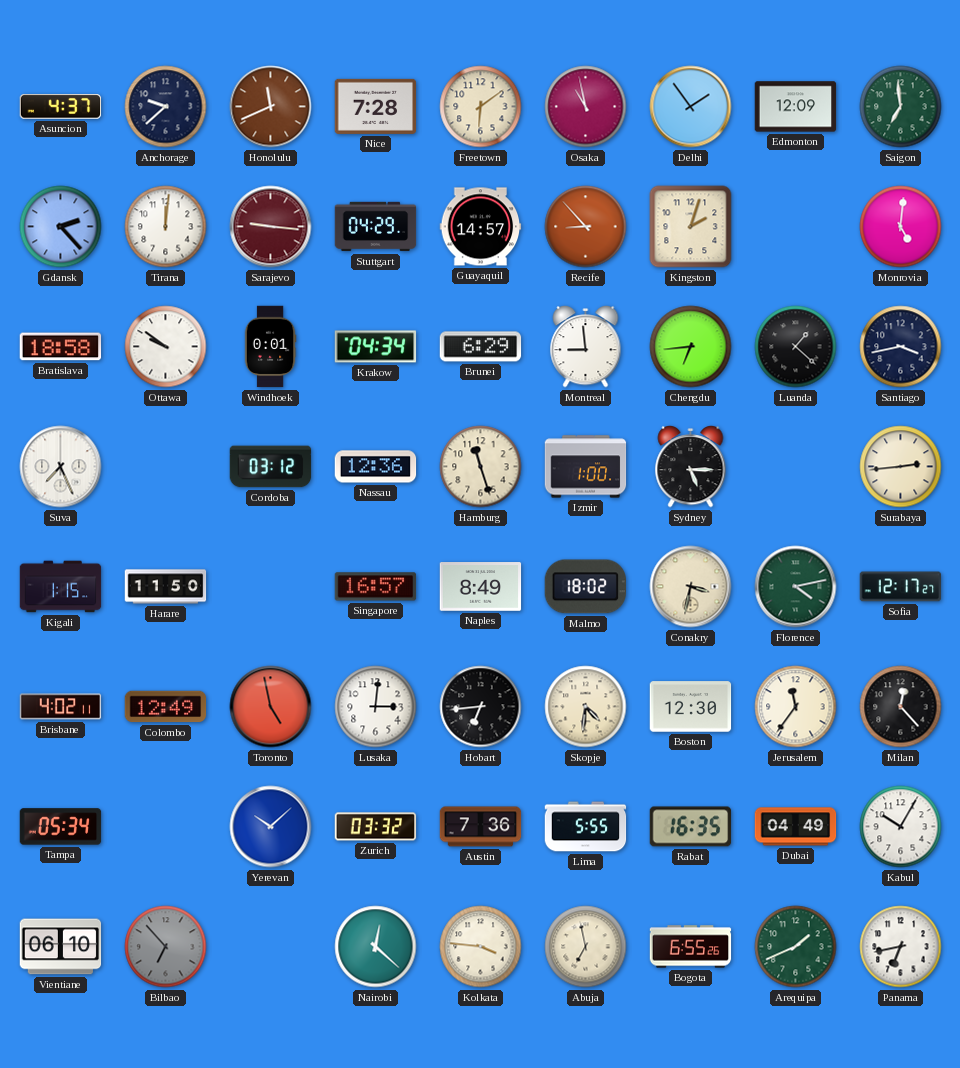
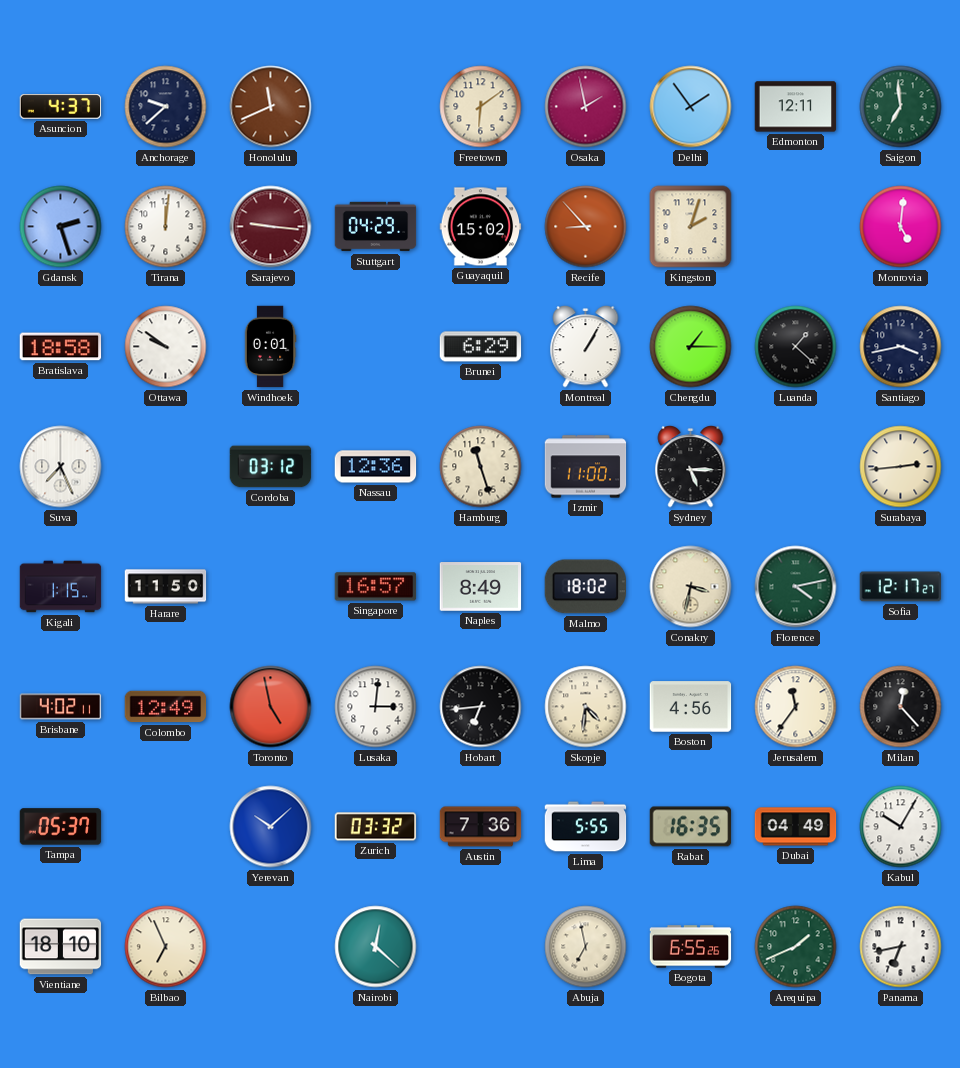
Nice: 7:28 -> none
Osaka: 10:58 -> 1:58
Edmonton: 12:09 -> 12:11
Gdansk: 2:23 -> 2:27
Guayaquil: 14:57 -> 15:02
Krakow: 04:34 -> none
Montreal: 8:59 -> 1:05
Chengdu: 6:44 -> 1:15
Izmir: 1:00 -> 11:00
Boston: 12:30 -> 4:56
Tampa: 05:34 -> 05:37
Vientiane: 06:10 -> 18:10
Bilbao: 6:53 -> 6:56
Bilbao dial: grey -> cream
Kolkata: 3:46 -> none
